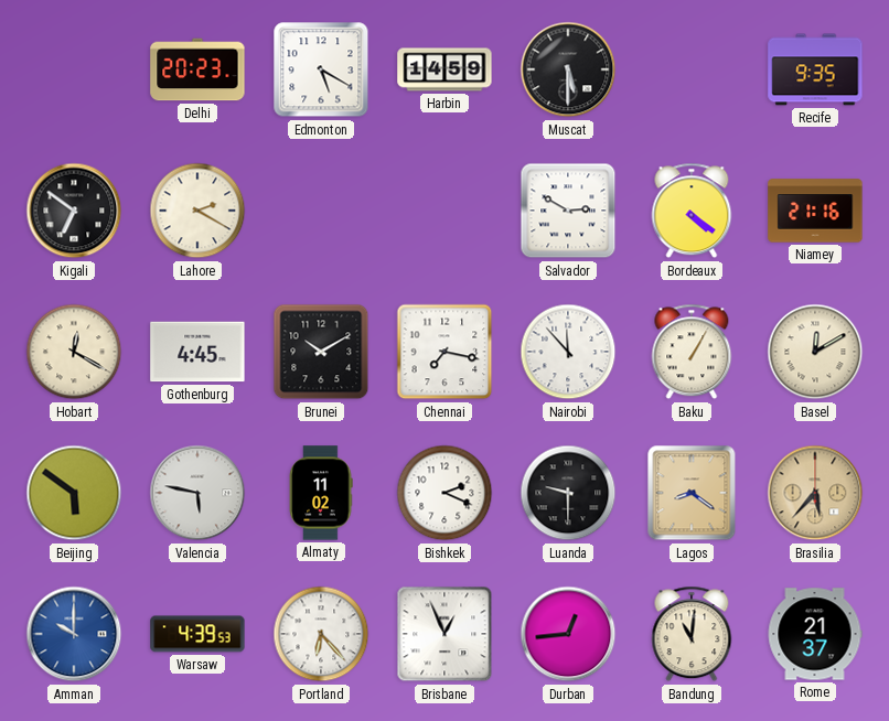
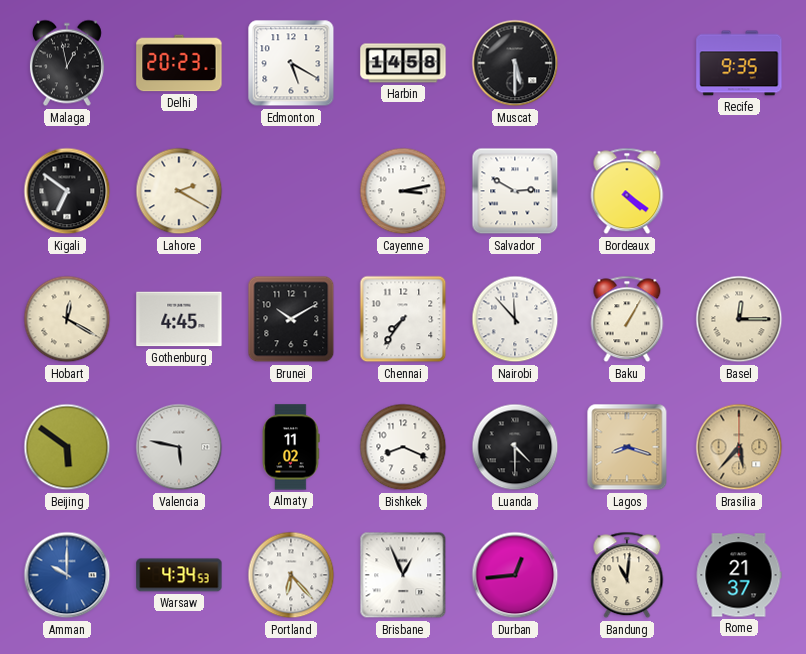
Malaga: none -> 12:58
Harbin: 14:59 -> 14:58
Cayenne: none -> 3:13
Niamey: 21:16 -> none
Chennai: 7:17 -> 7:36
Basel: 12:10 -> 12:15
Bishkek: 2:19 -> 8:19
Luanda: 9:30 -> 4:30
Lagos: 8:21 -> 8:18
Warsaw: 4:39 -> 4:34
